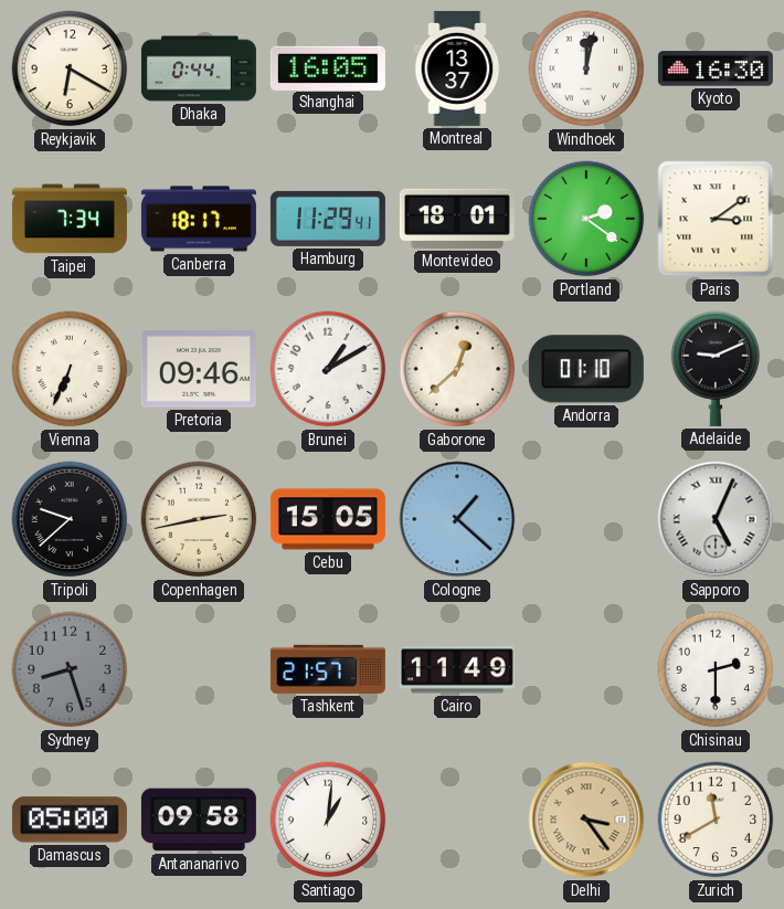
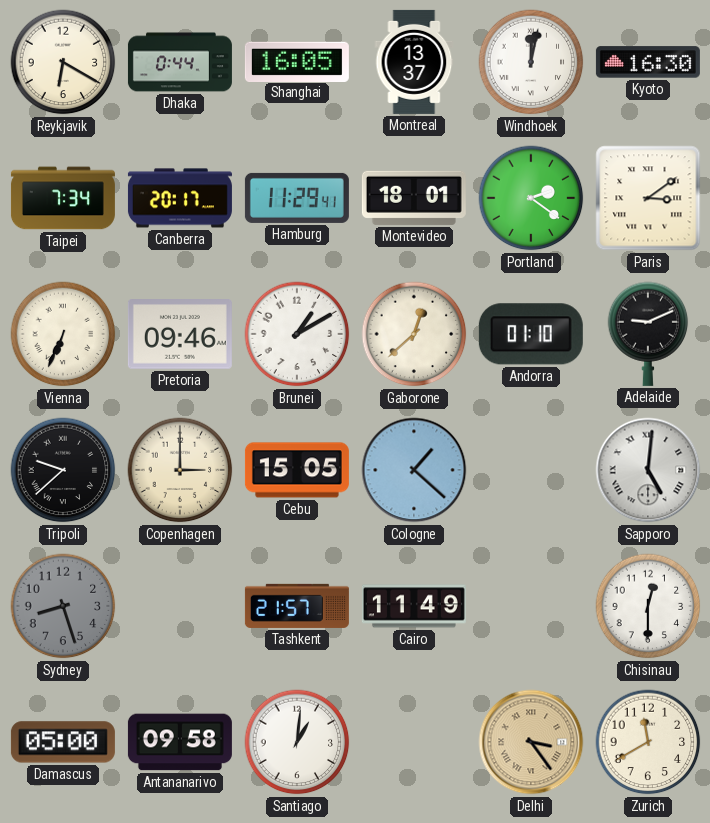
Canberra: 18:17 -> 20:17
Copenhagen: 2:43 -> 3:00
Sapporo: 5:04 -> 5:01
Chisinau: 2:30 -> 12:30
